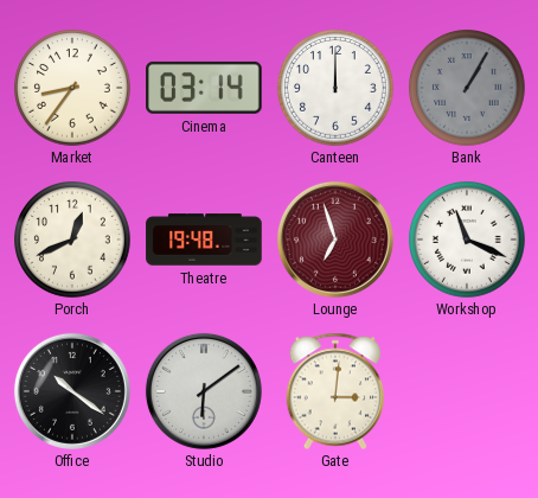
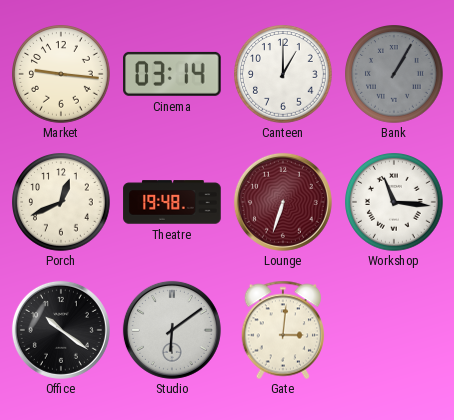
Market: 8:36 -> 9:16
Canteen: 12:00 -> 1:00
Lounge: 6:57 -> 6:33
Workshop: 11:19 -> 11:16
